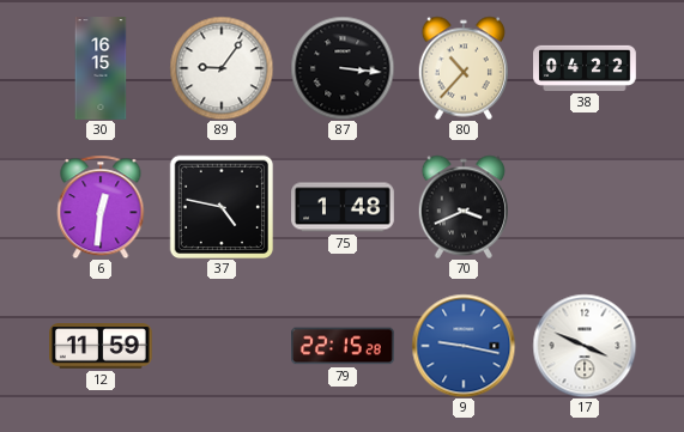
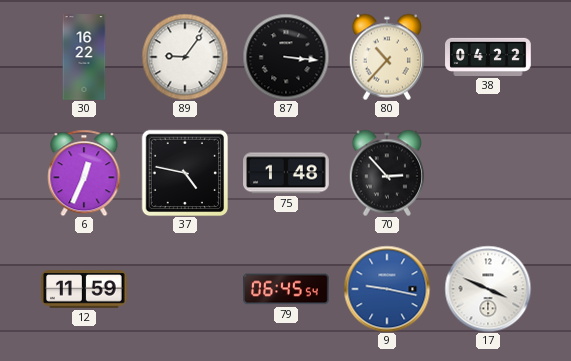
30: 16:15 -> 16:22
6: 12:31 -> 12:34
70: 3:41 -> 2:53
79: 22:15 -> 06:45
